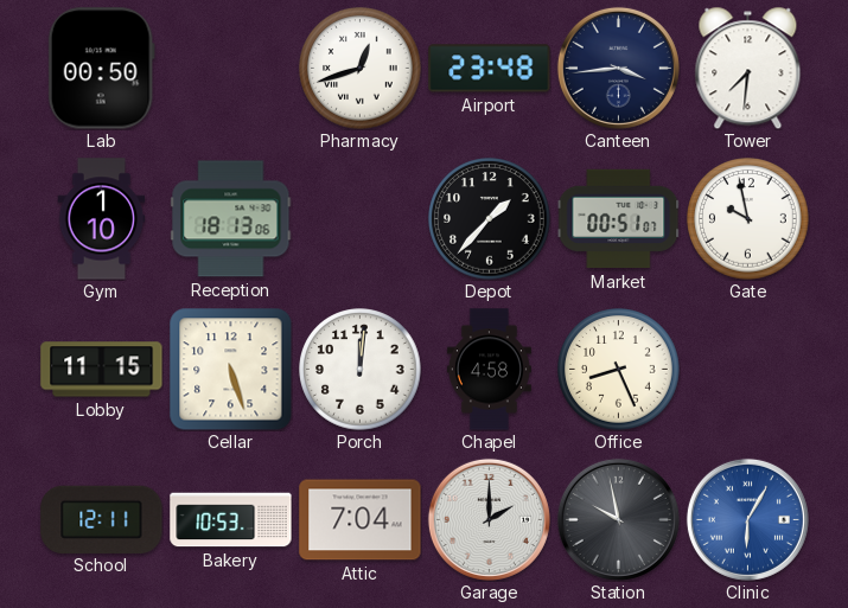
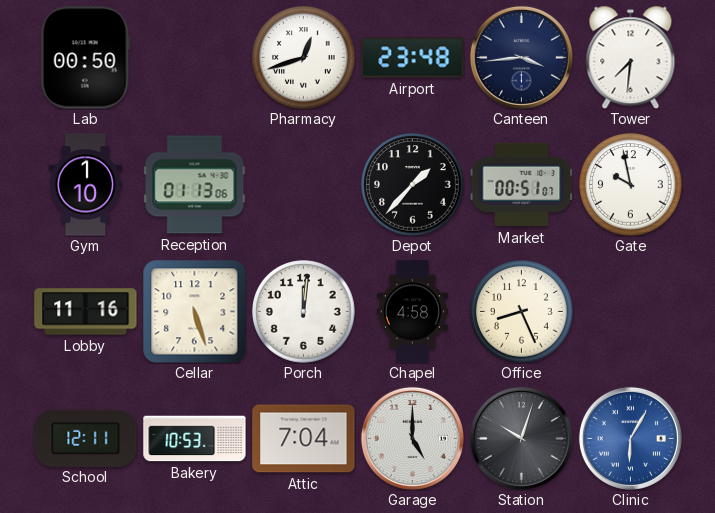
Reception: 18:13 -> 01:13
Lobby: 11:15 -> 11:16
Garage: 2:00 -> 5:00
Station: 9:58 -> 10:03
